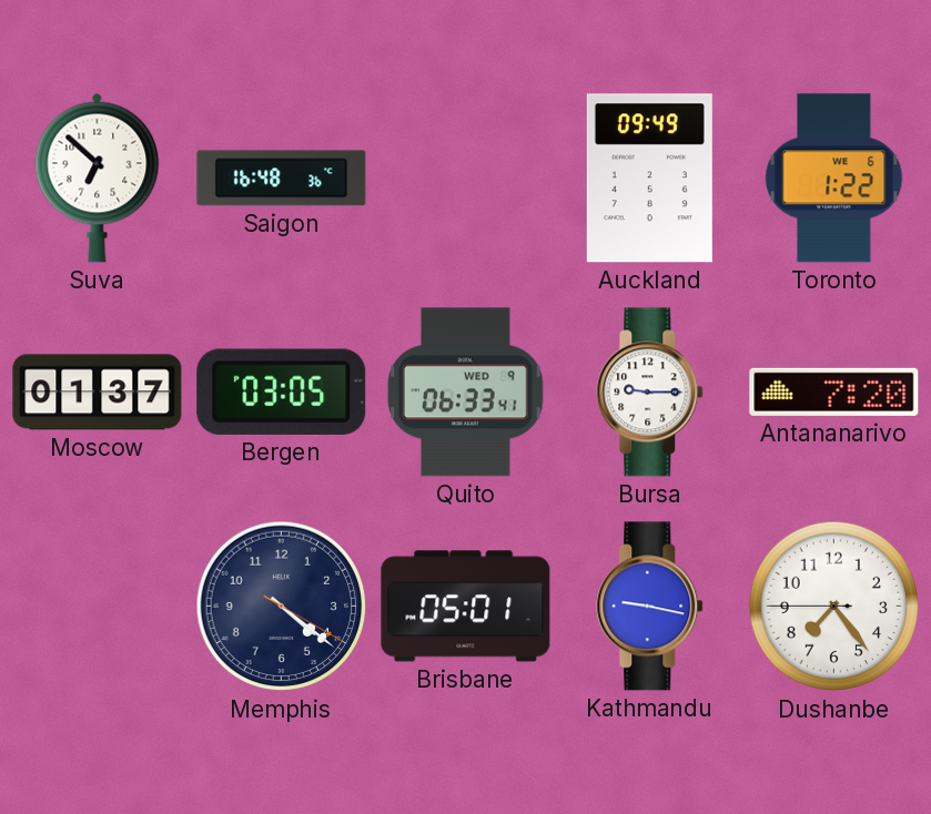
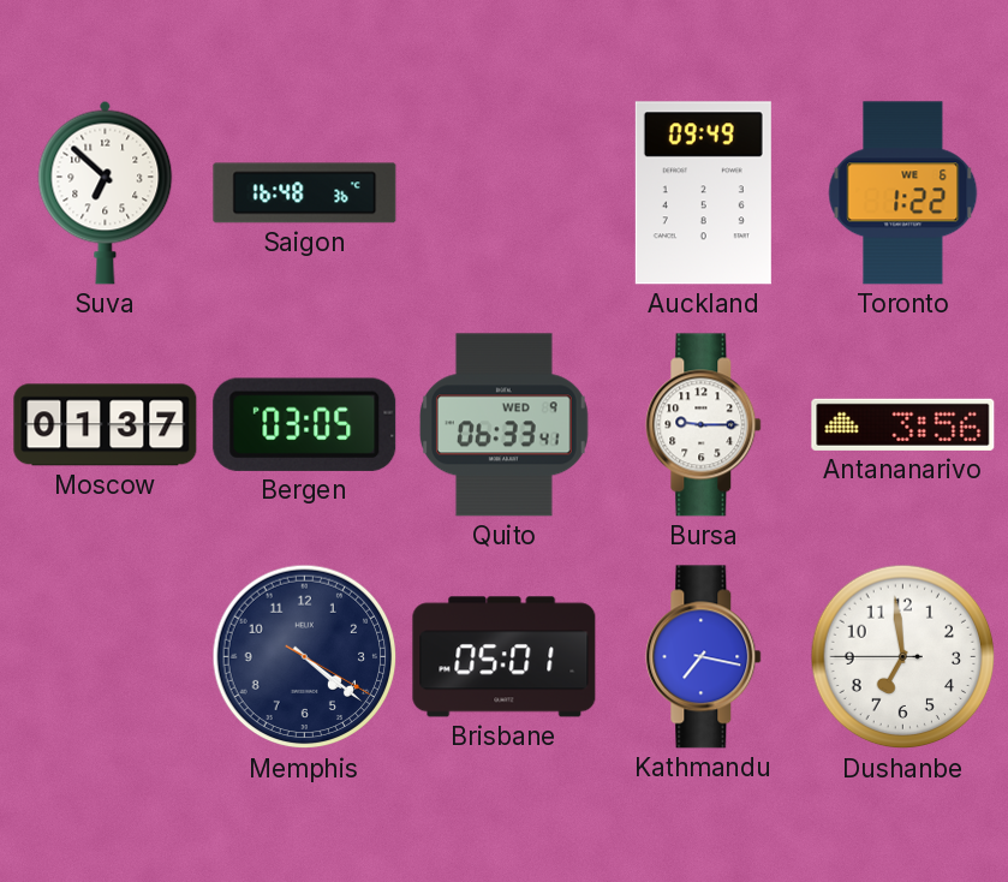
Antananarivo: 7:20 -> 3:56
Kathmandu: 9:17 -> 7:17
Dushanbe: 7:23 -> 6:58
